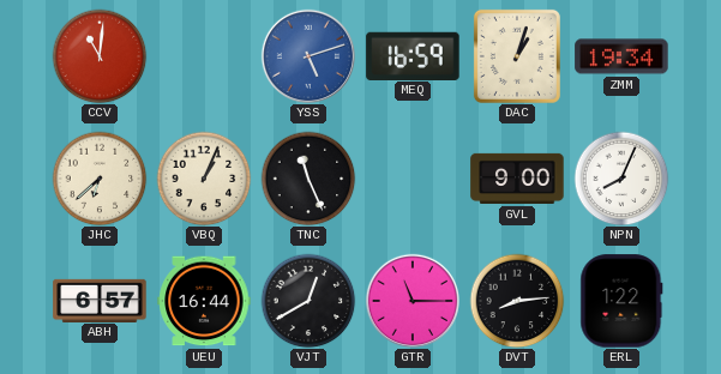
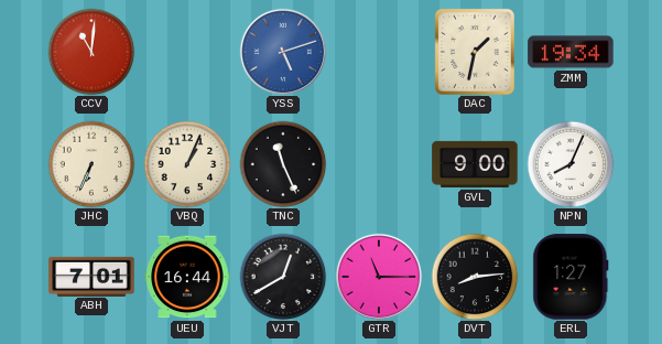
MEQ: 16:59 -> none
DAC: 1:03 -> 1:32
JHC: 6:38 -> 6:34
ABH: 6:57 -> 7:01
ERL: 1:22 -> 1:27
